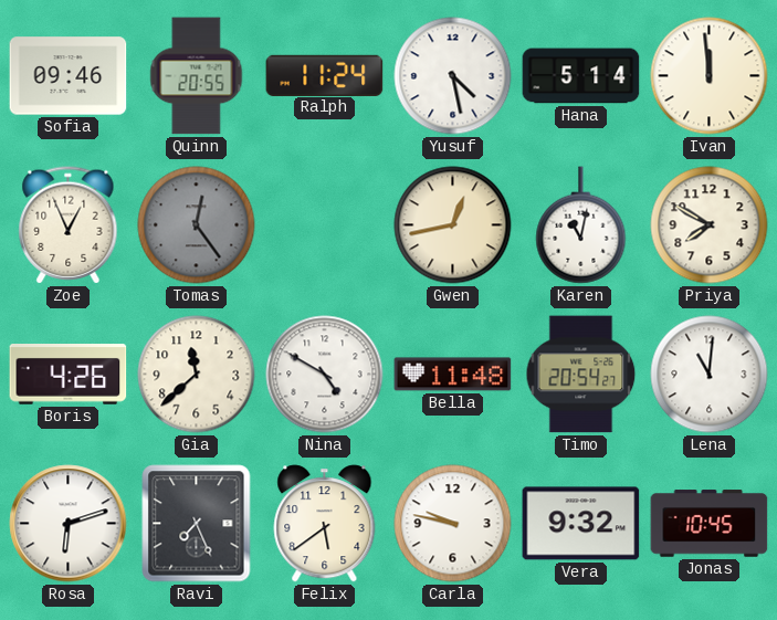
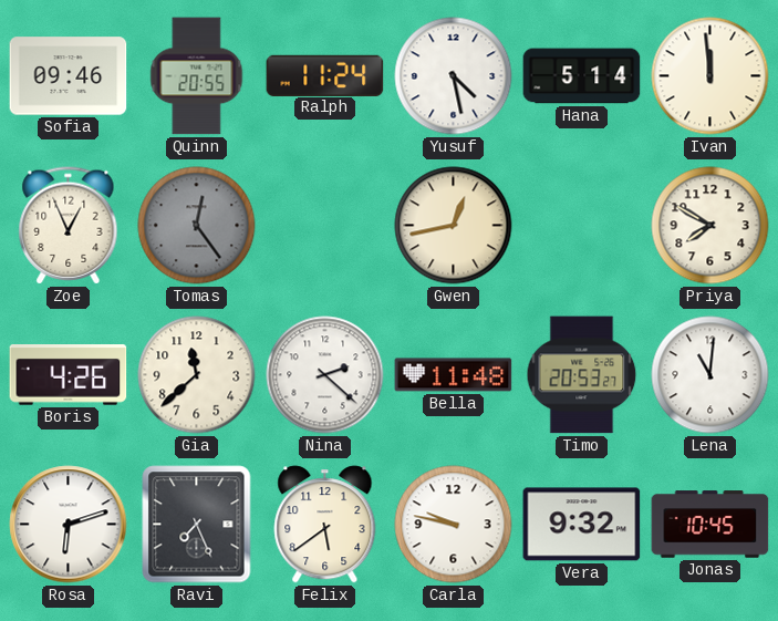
Karen: 11:02 -> none
Nina: 4:50 -> 2:22
Timo: 20:54 -> 20:53
